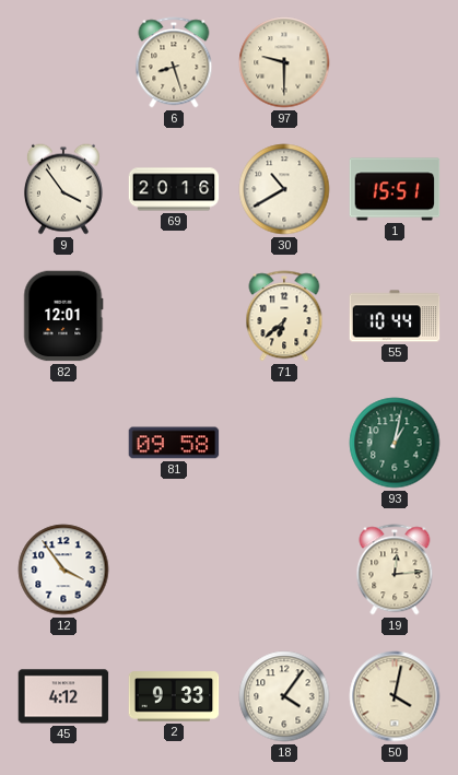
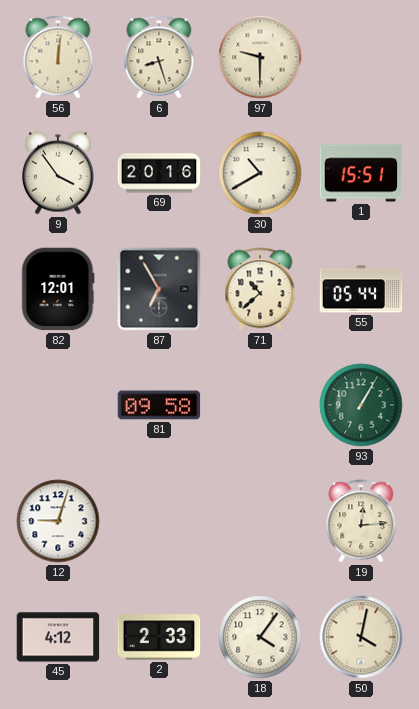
56: none -> 12:01
87: none -> 6:55
71: 6:38 -> 10:38
55: 10:44 -> 05:44
93: 1:02 -> 1:05
12: 3:54 -> 9:03
2: 9:33 -> 2:33
